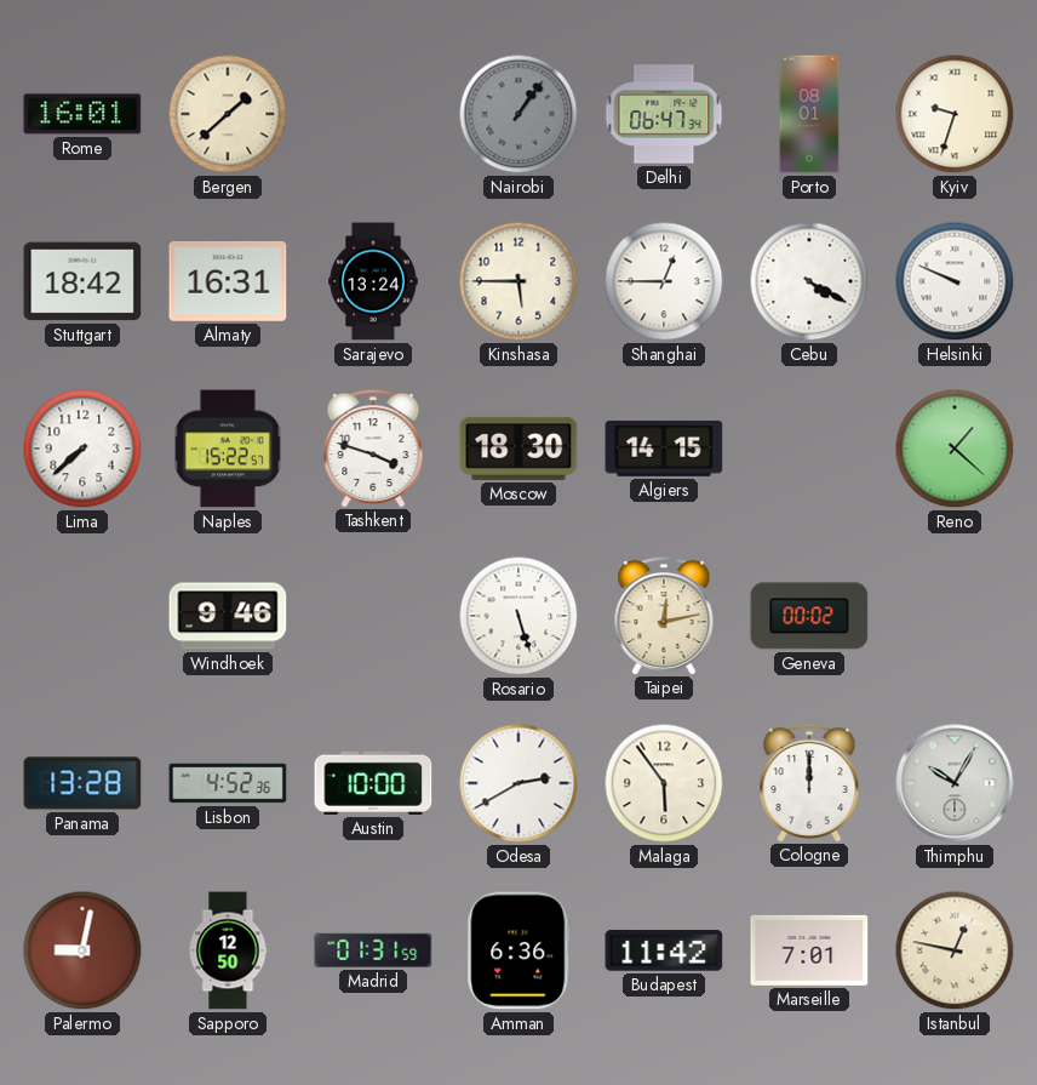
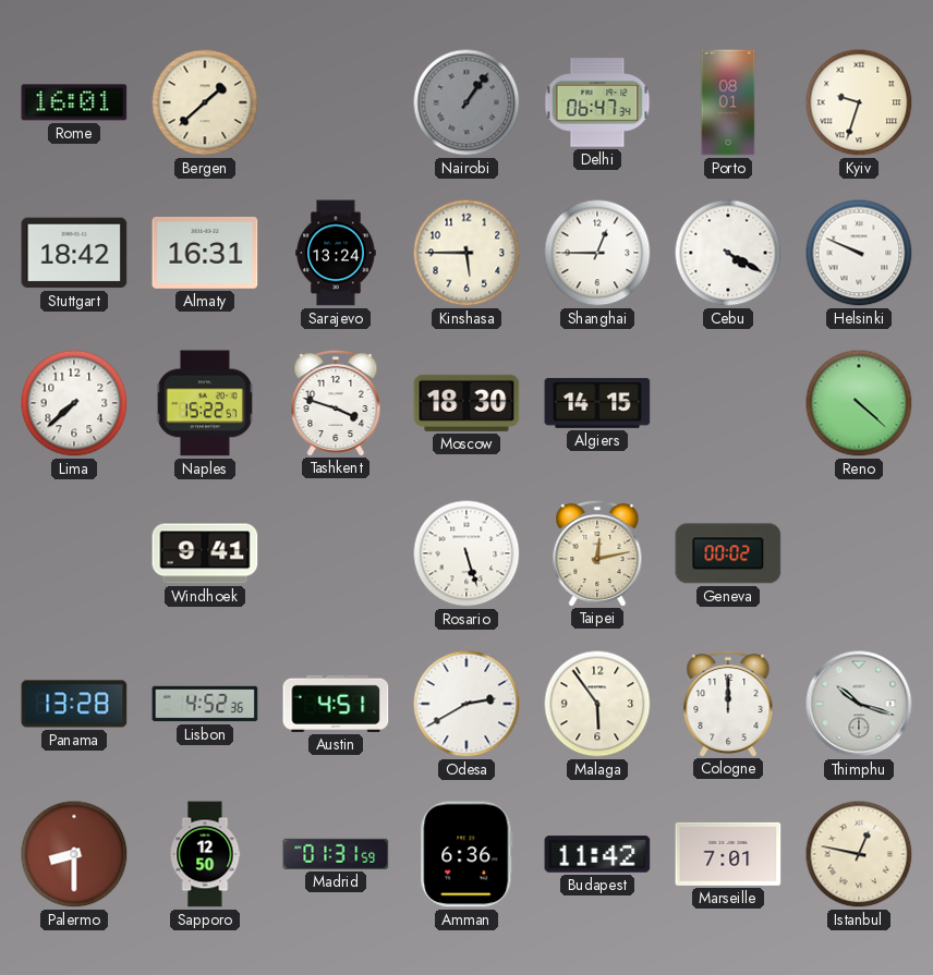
Reno: 1:22 -> 4:22
Windhoek: 9:46 -> 9:41
Austin: 10:00 -> 4:51
Thimphu: 10:05 -> 10:18
Palermo: 9:02 -> 8:30
